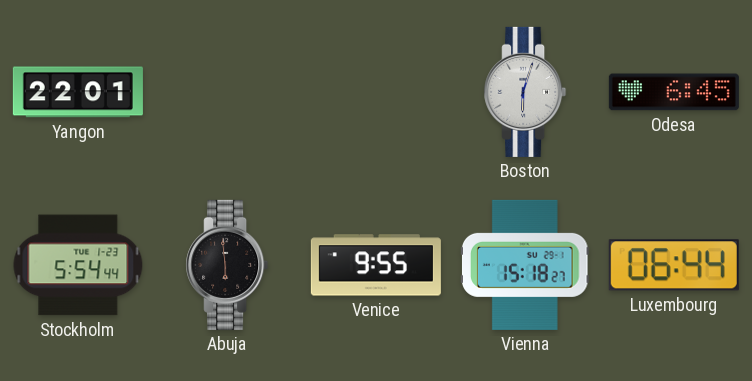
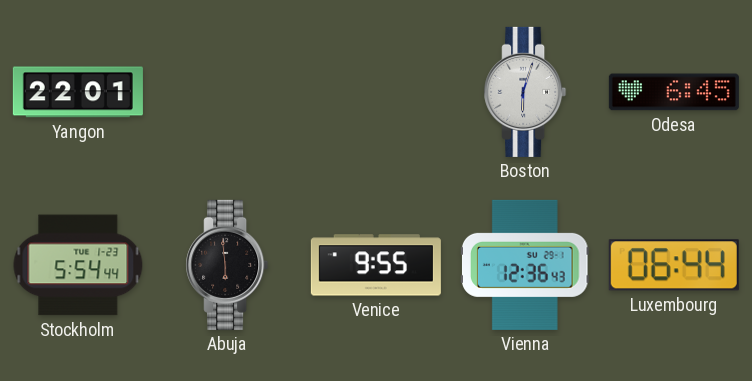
Vienna: 15:18 -> 12:36
